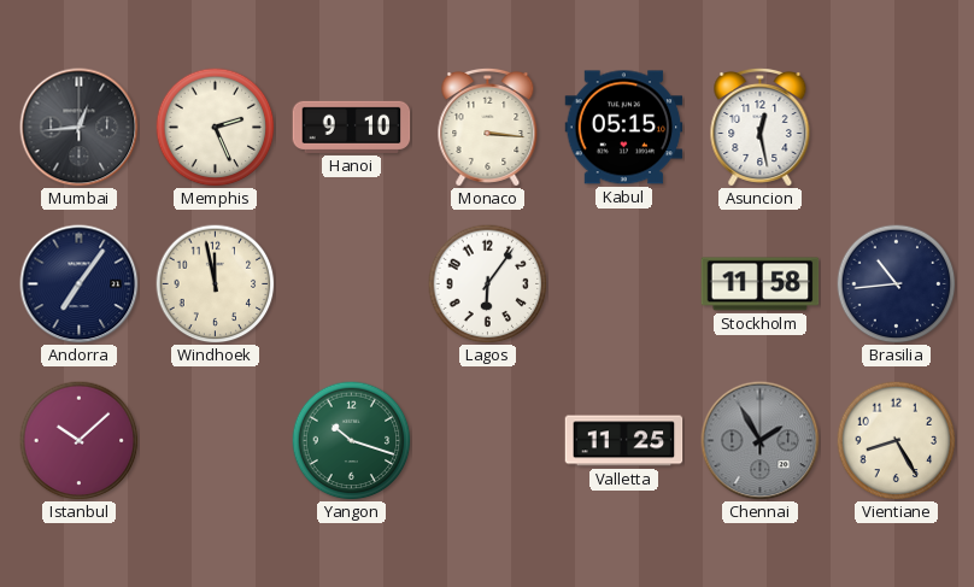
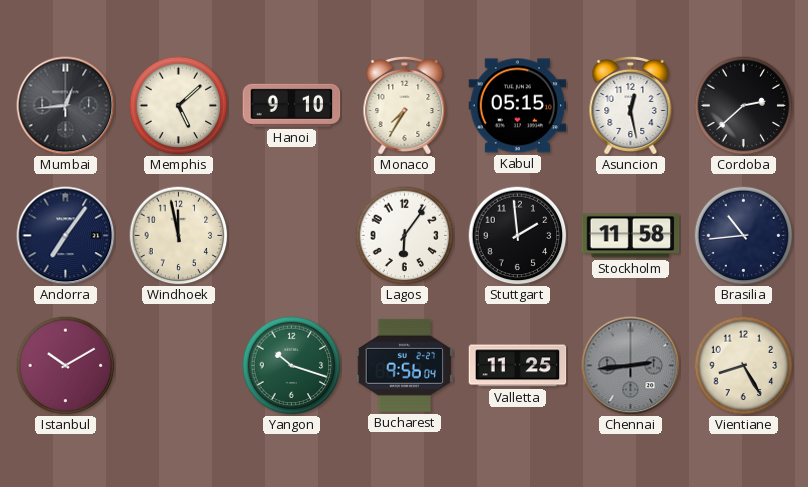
Memphis: 2:26 -> 5:08
Monaco: 3:16 -> 7:35
Cordoba: none -> 2:38
Stuttgart: none -> 1:59
Istanbul: 10:08 -> 10:10
Bucharest: none -> 9:56
Chennai: 1:55 -> 2:44
